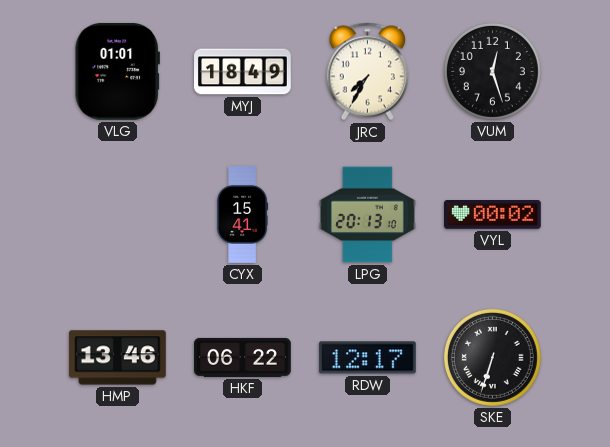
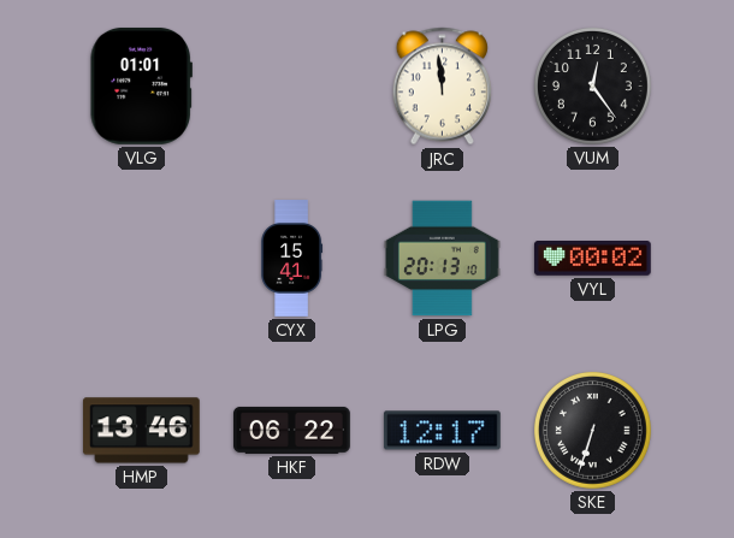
MYJ: 18:49 -> none
JRC: 7:35 -> 11:59
VUM: 12:27 -> 12:24
